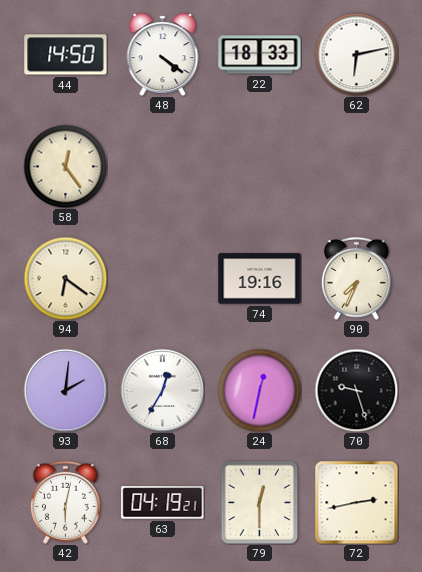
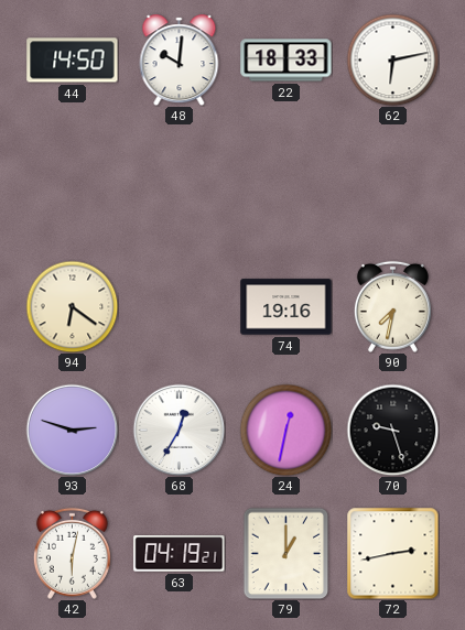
48: 4:21 -> 10:01
58: 12:24 -> none
90: 7:34 -> 7:32
93: 2:01 -> 2:48
79: 12:30 -> 1:00
